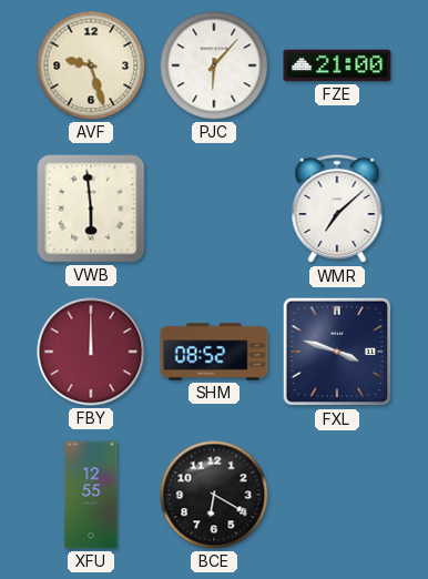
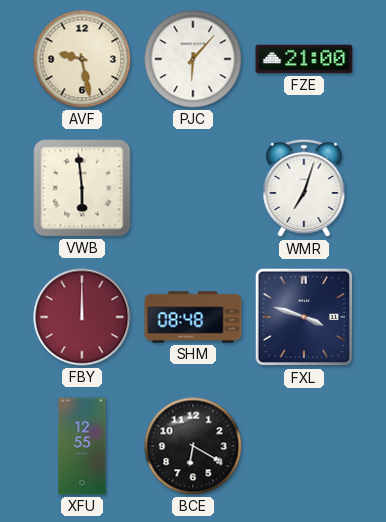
AVF: 9:27 -> 9:28
WMR: 7:08 -> 7:03
SHM: 08:52 -> 08:48
